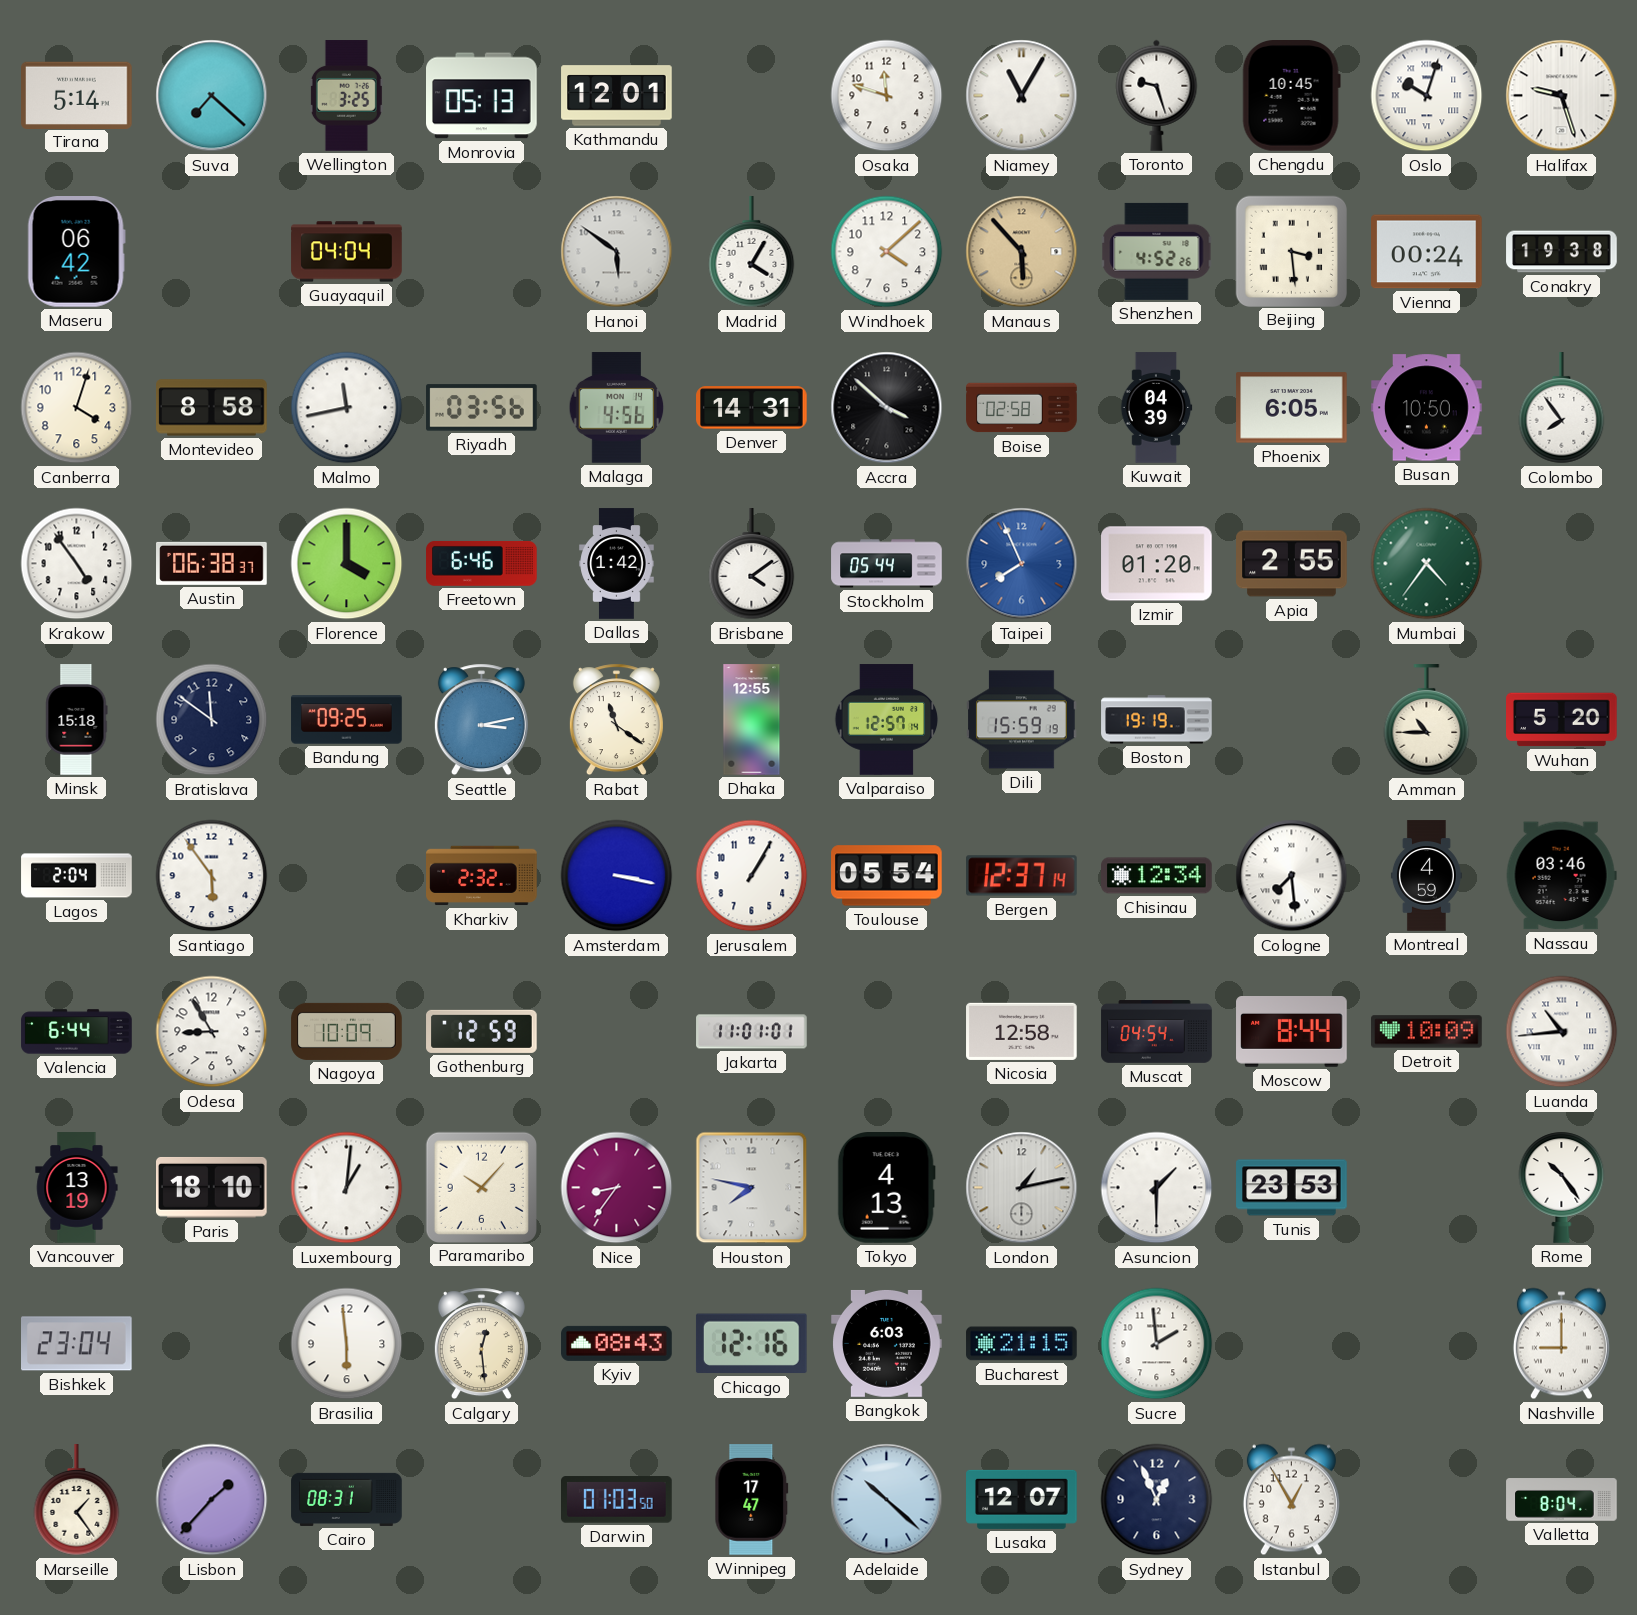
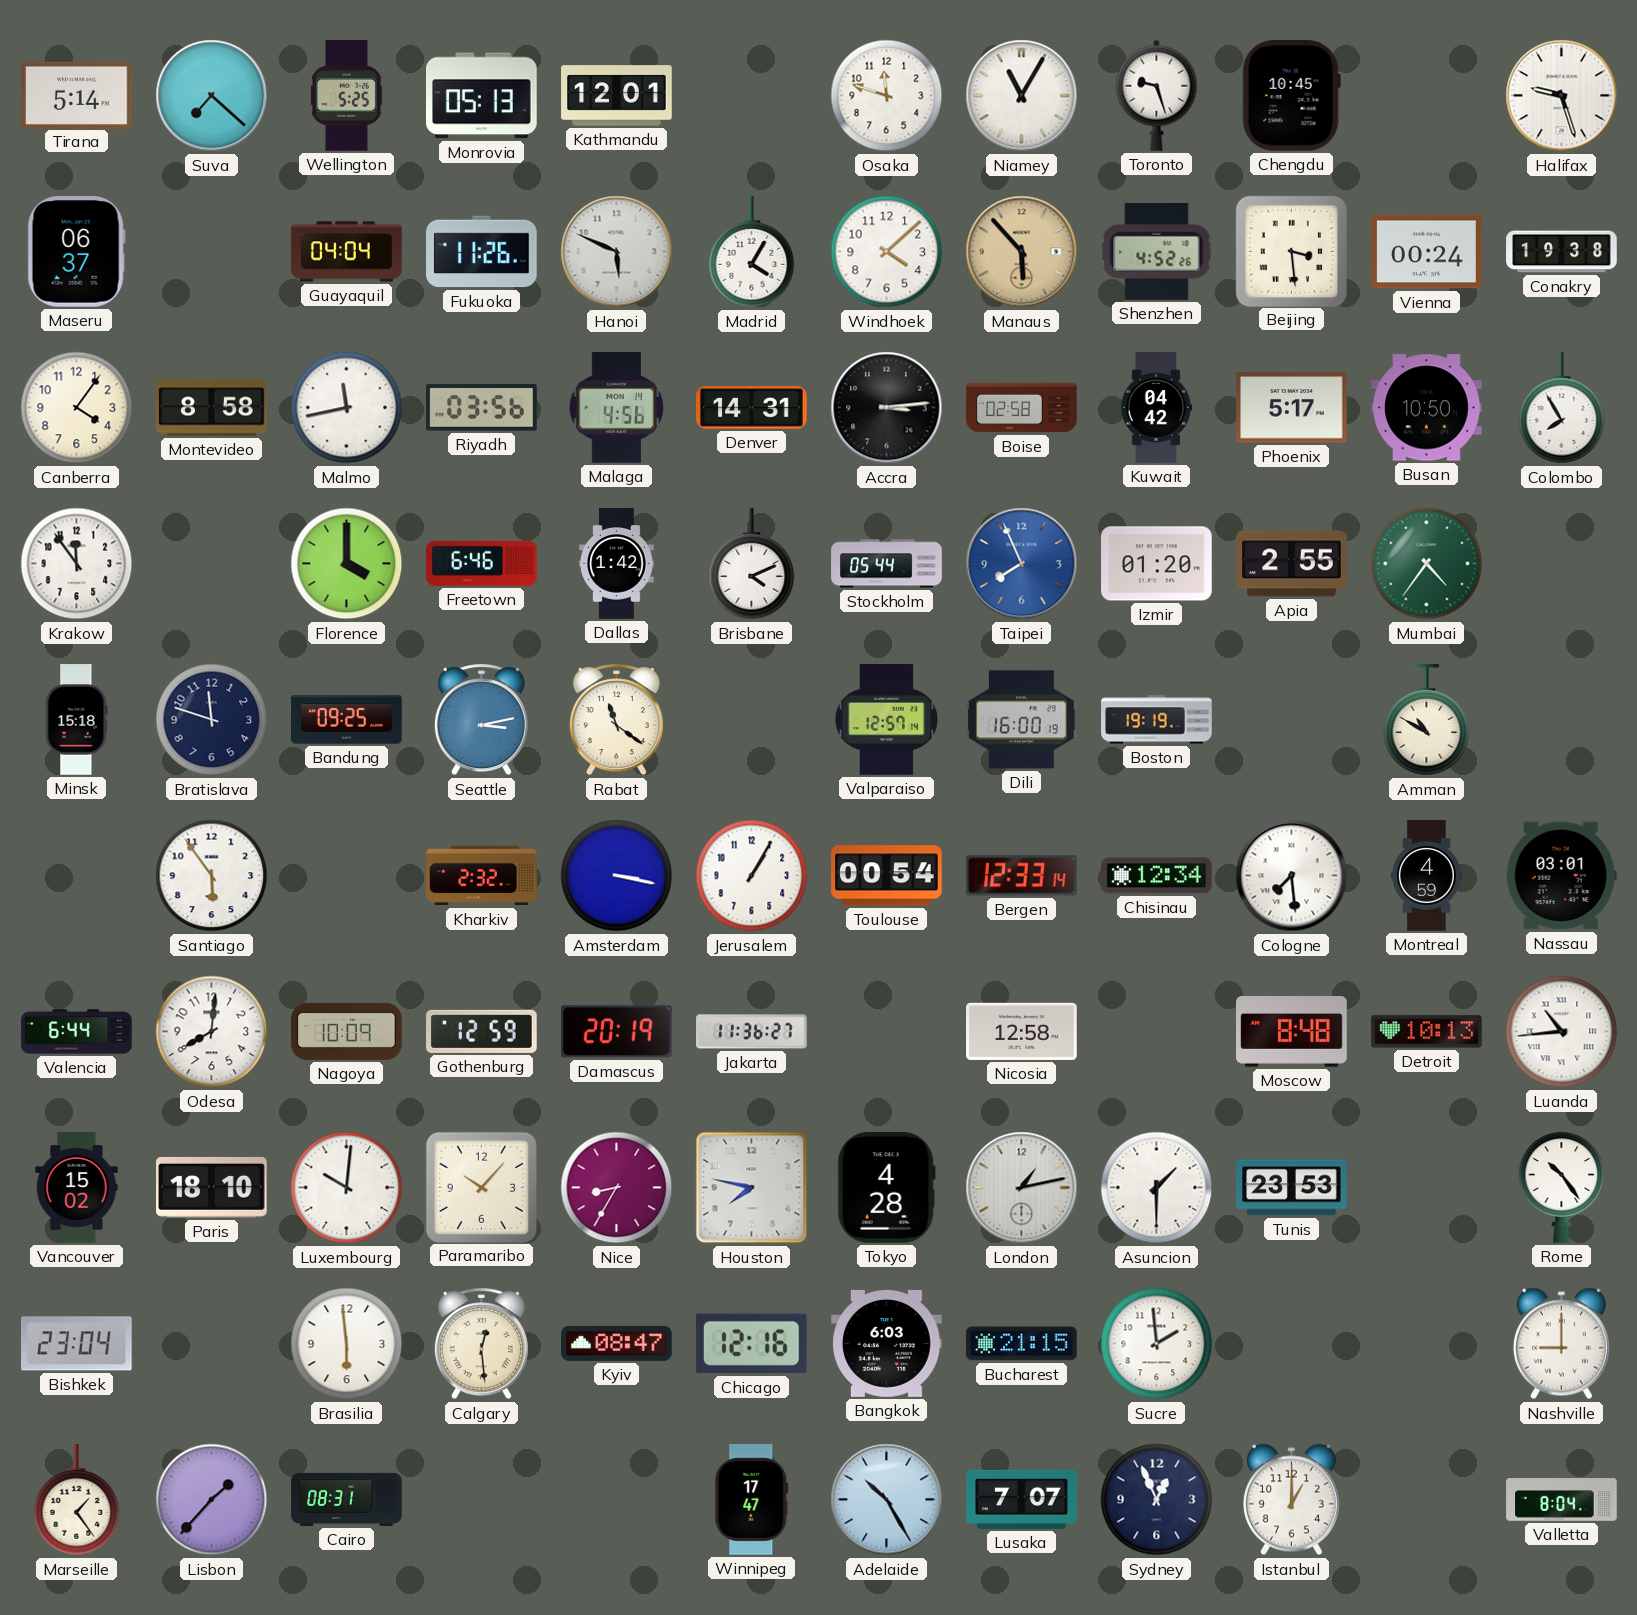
Wellington: 3:25 -> 5:25
Oslo: 10:03 -> none
Maseru: 06:42 -> 06:37
Fukuoka: none -> 11:26
Hanoi: 5:51 -> 5:49
Canberra: 4:03 -> 4:06
Accra: 3:52 -> 3:14
Kuwait: 04:39 -> 04:42
Phoenix: 6:05 -> 5:17
Colombo: 7:54 -> 7:55
Krakow: 4:54 -> 11:54
Austin: 06:38 -> none
Brisbane: 4:09 -> 4:11
Bratislava: 11:51 -> 11:48
Dhaka: 12:55 -> none
Dili: 15:59 -> 16:00
Amman: 10:45 -> 10:50
Wuhan: 5:20 -> none
Lagos: 2:04 -> none
Toulouse: 05:54 -> 00:54
Bergen: 12:37 -> 12:33
Nassau: 03:46 -> 03:01
Odesa: 8:55 -> 8:01
Damascus: none -> 20:19
Jakarta: 11:01 -> 11:36
Muscat: 04:54 -> none
Moscow: 8:44 -> 8:48
Detroit: 10:09 -> 10:13
Vancouver: 13:19 -> 15:02
Luxembourg: 1:01 -> 10:01
Nice: 8:36 -> 8:35
Tokyo: 4:13 -> 4:28
Kyiv: 08:43 -> 08:47
Darwin: 01:03 -> none
Adelaide: 10:22 -> 10:25
Lusaka: 12:07 -> 7:07
Istanbul: 12:55 -> 1:00
